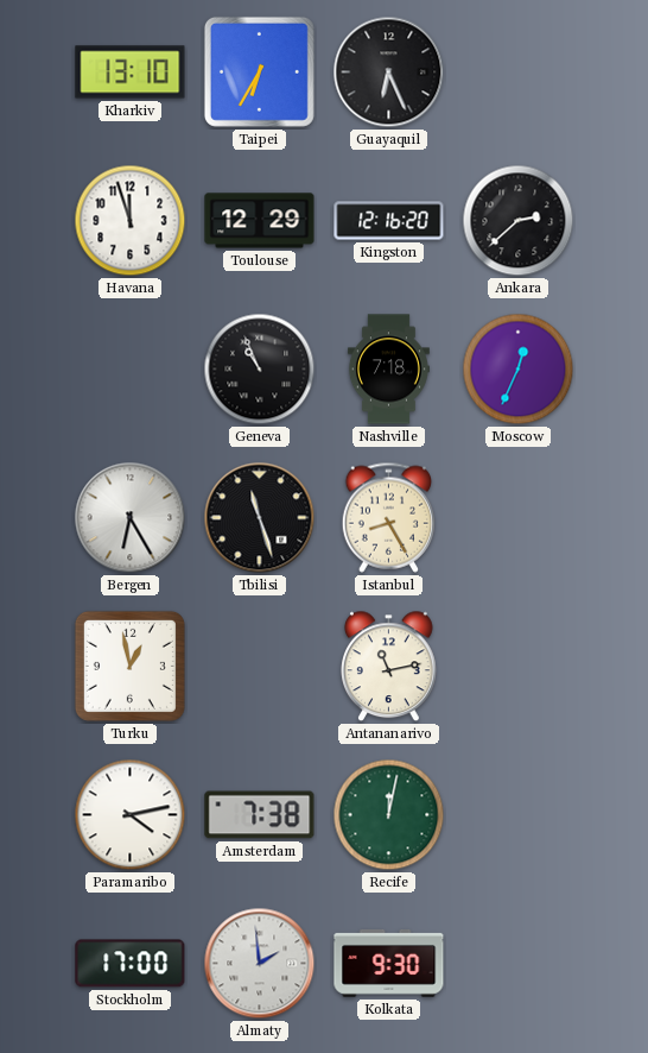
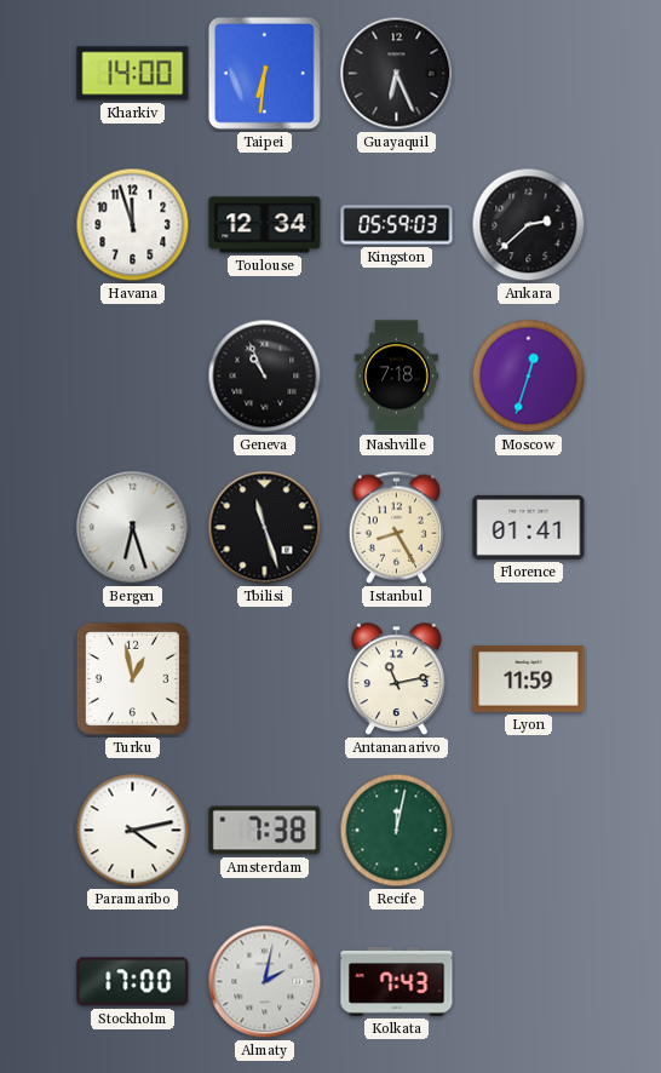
Kharkiv: 13:10 -> 14:00
Taipei: 6:35 -> 6:31
Toulouse: 12:29 -> 12:34
Kingston: 12:16 -> 05:59
Moscow: 12:34 -> 12:33
Bergen: 6:25 -> 6:27
Florence: none -> 01:41
Lyon: none -> 11:59
Almaty: 1:59 -> 2:02
Kolkata: 9:30 -> 7:43
